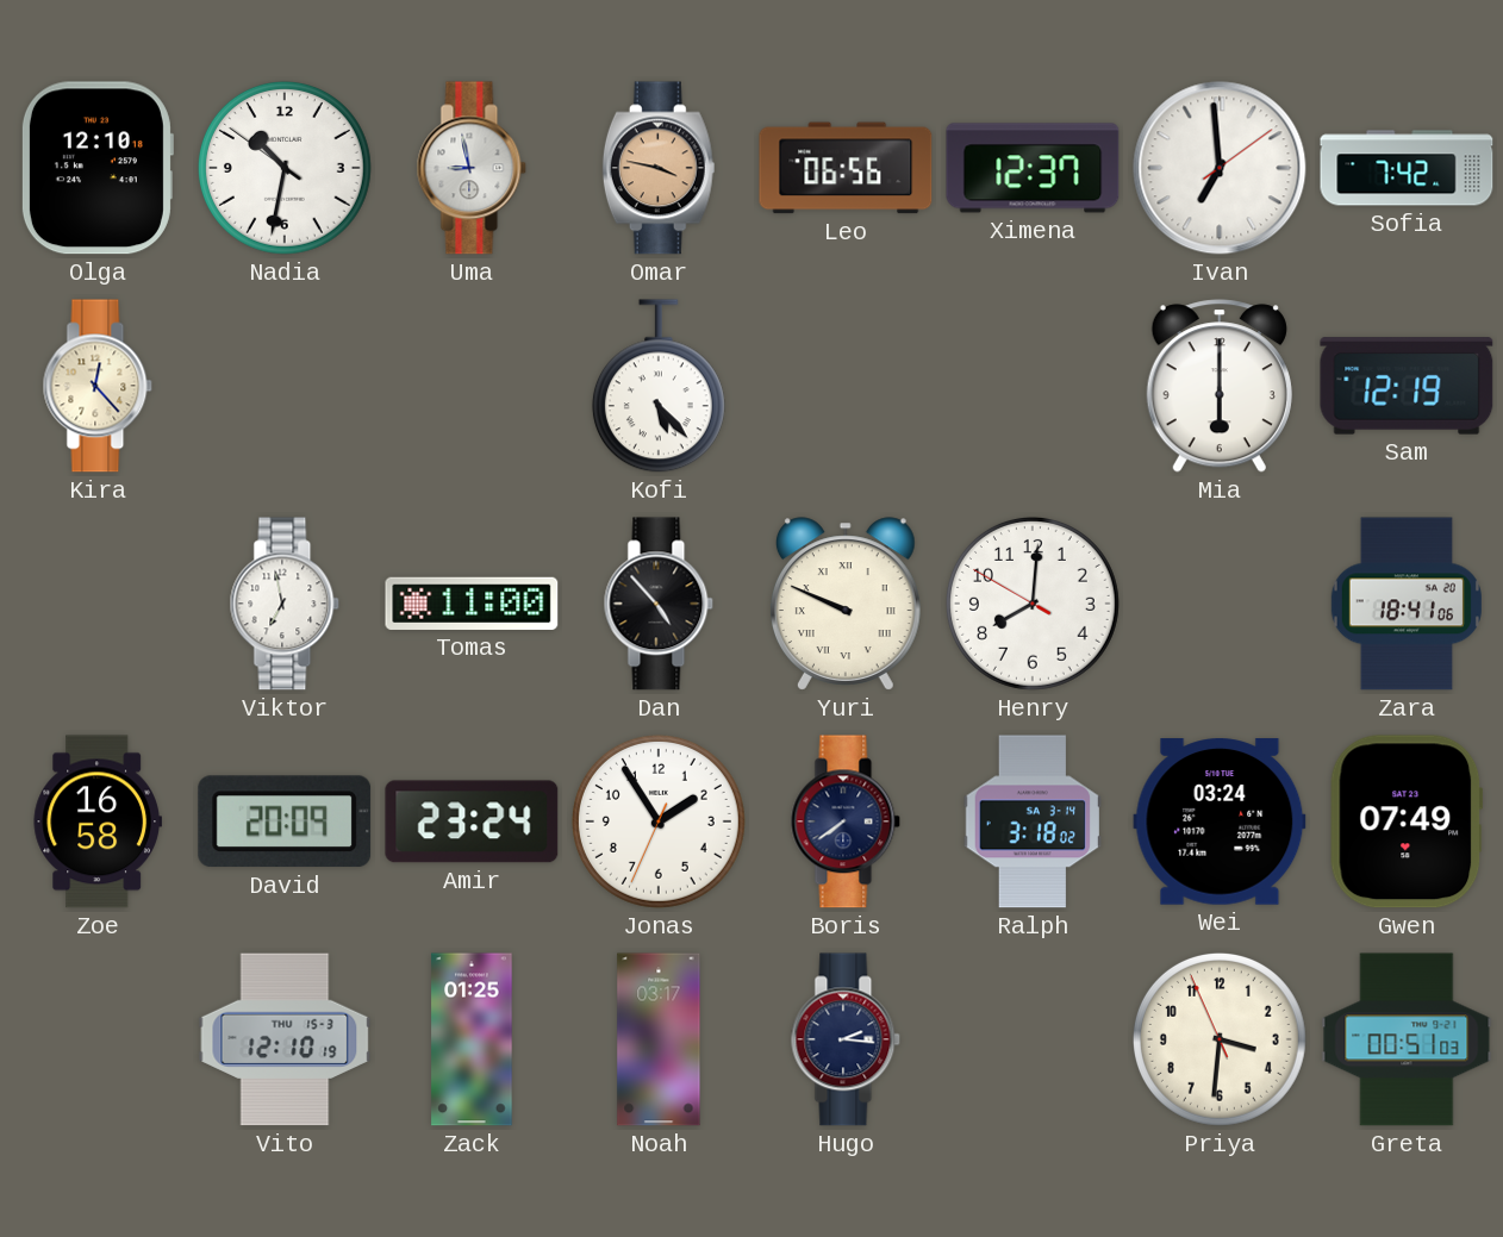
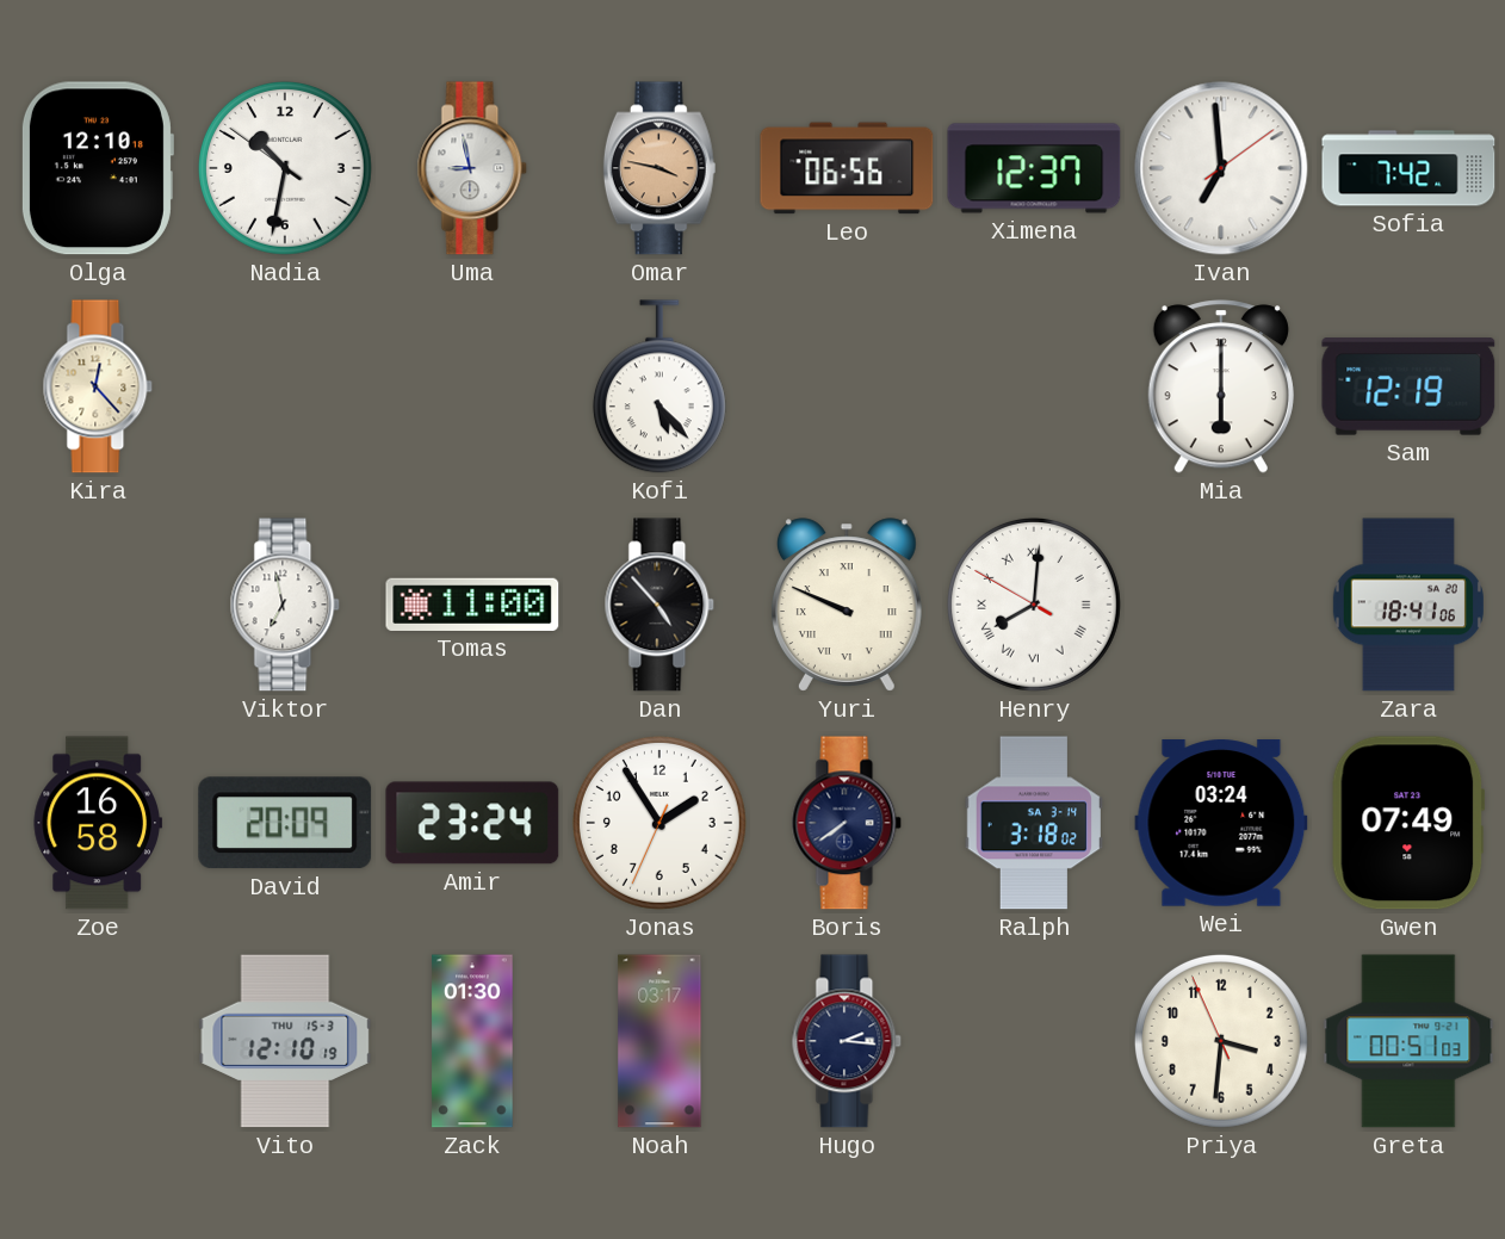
Henry numerals: Arabic -> Roman
Zack: 01:25 -> 01:30
